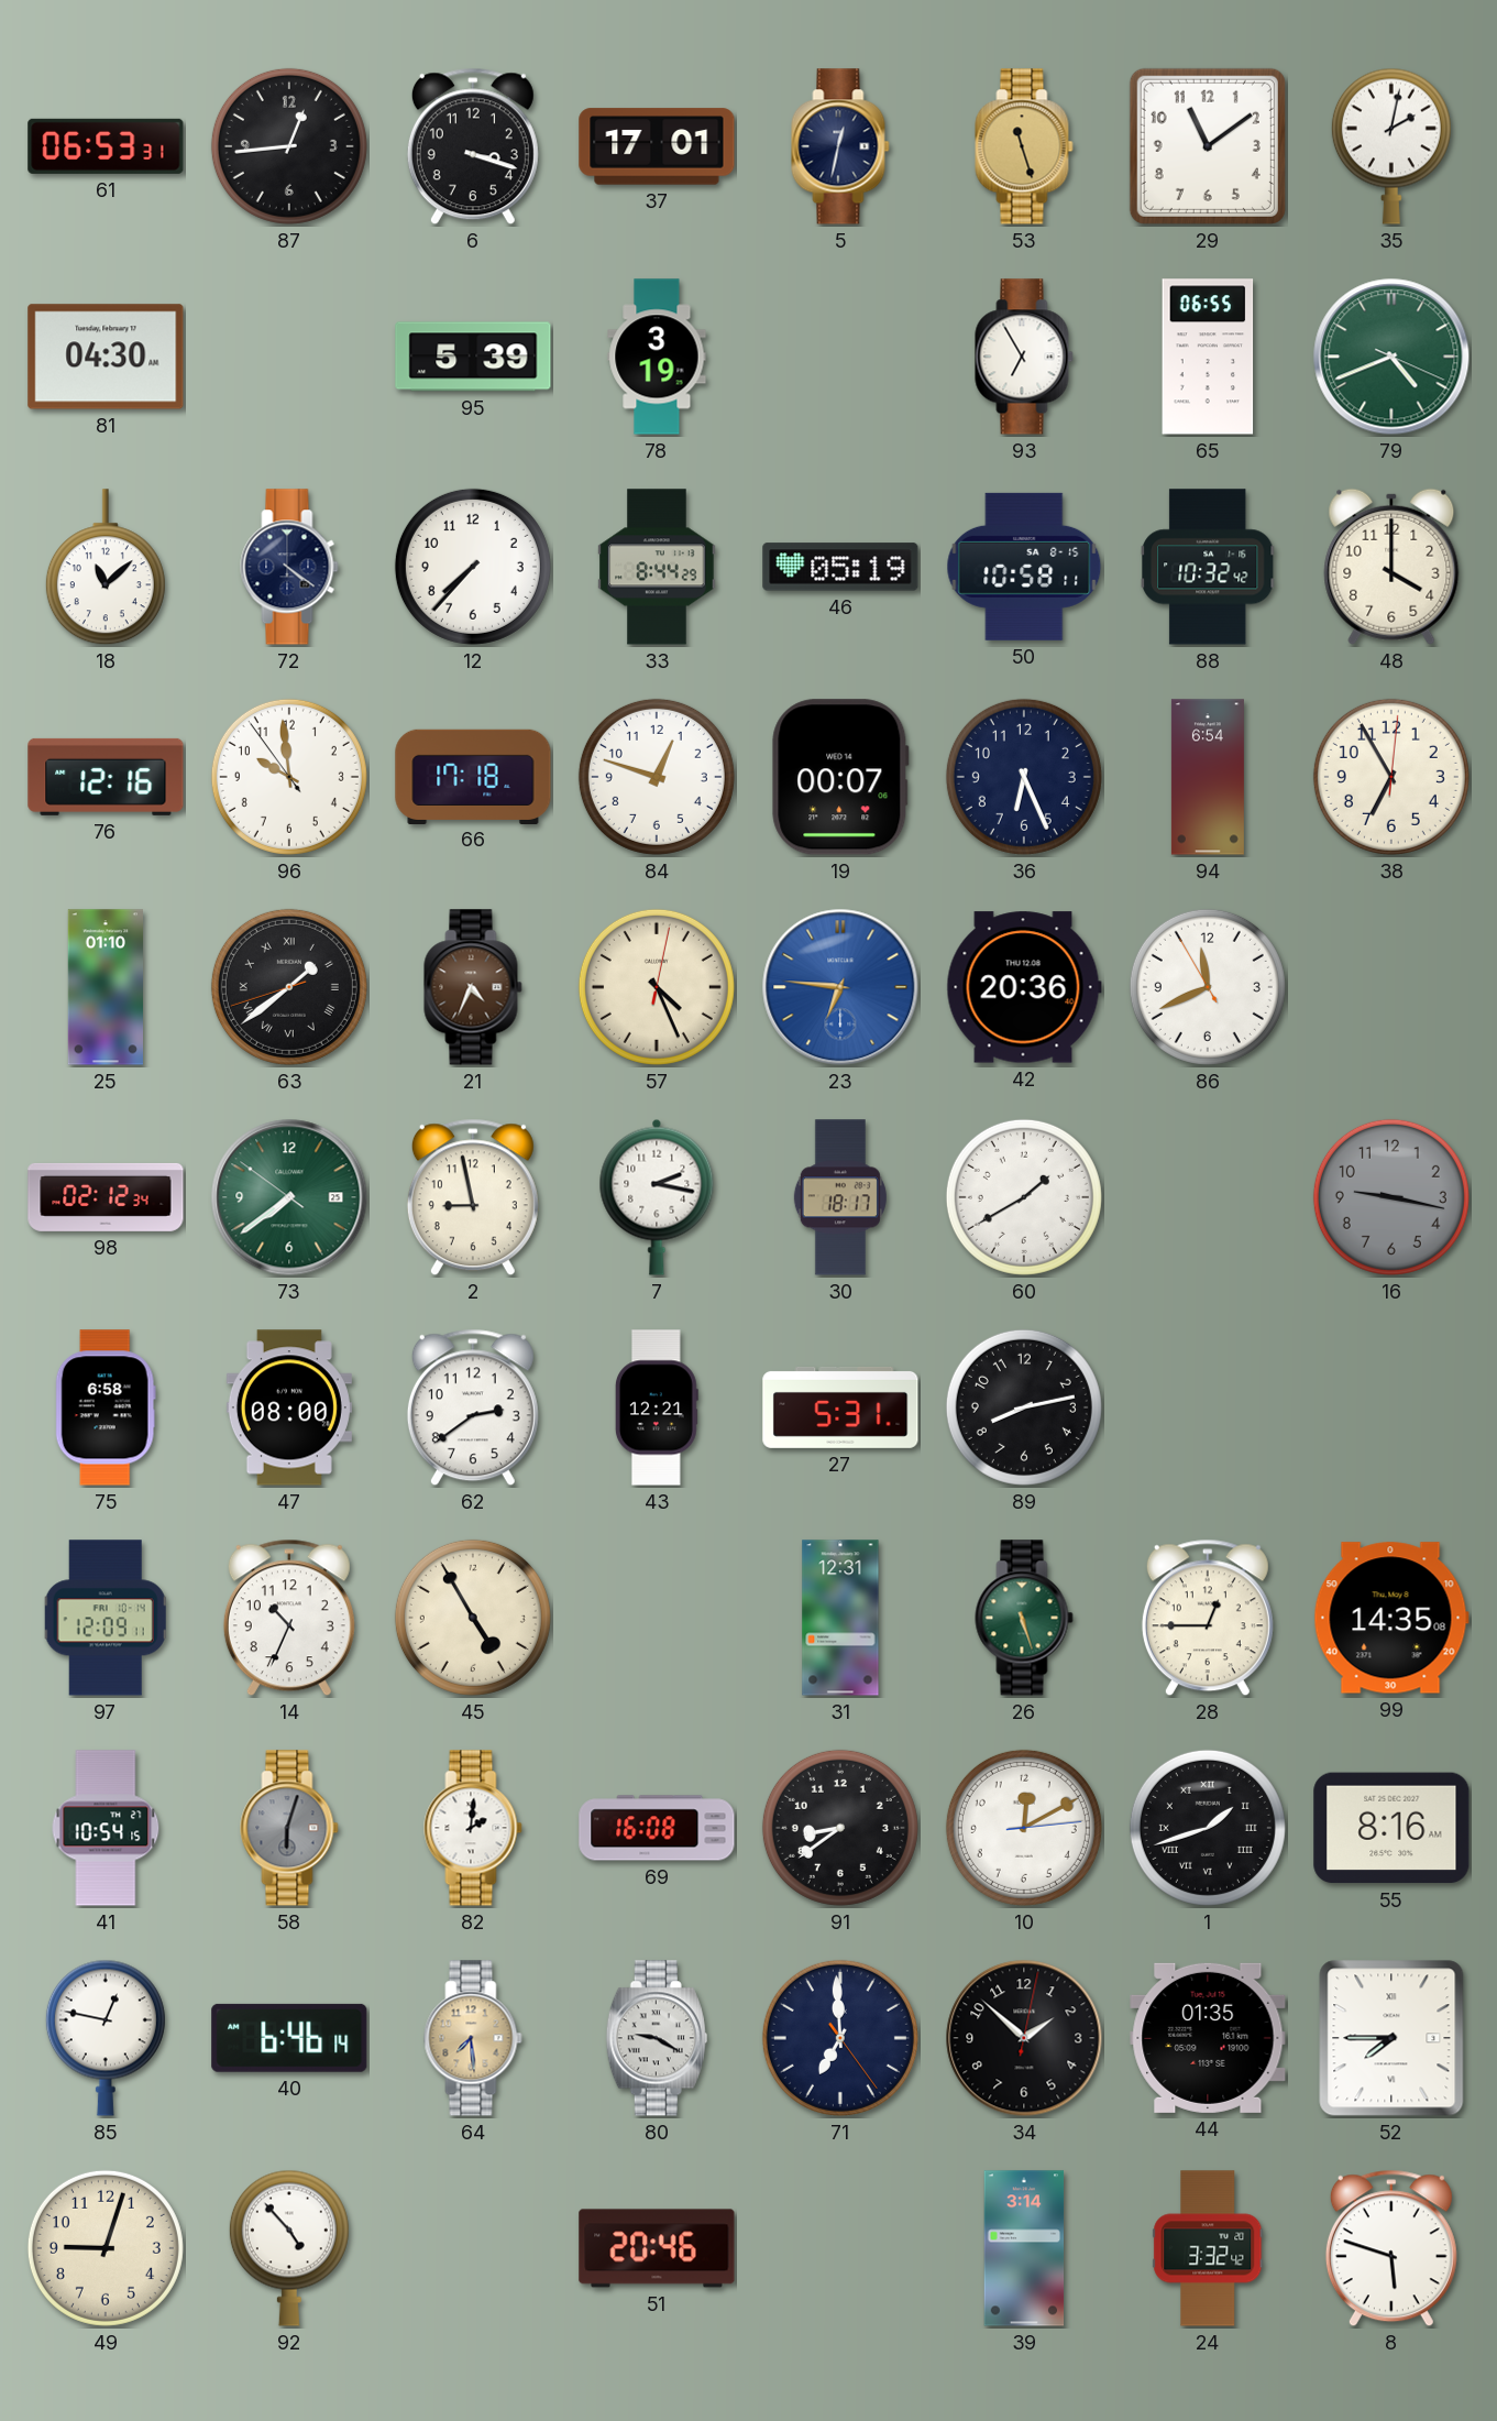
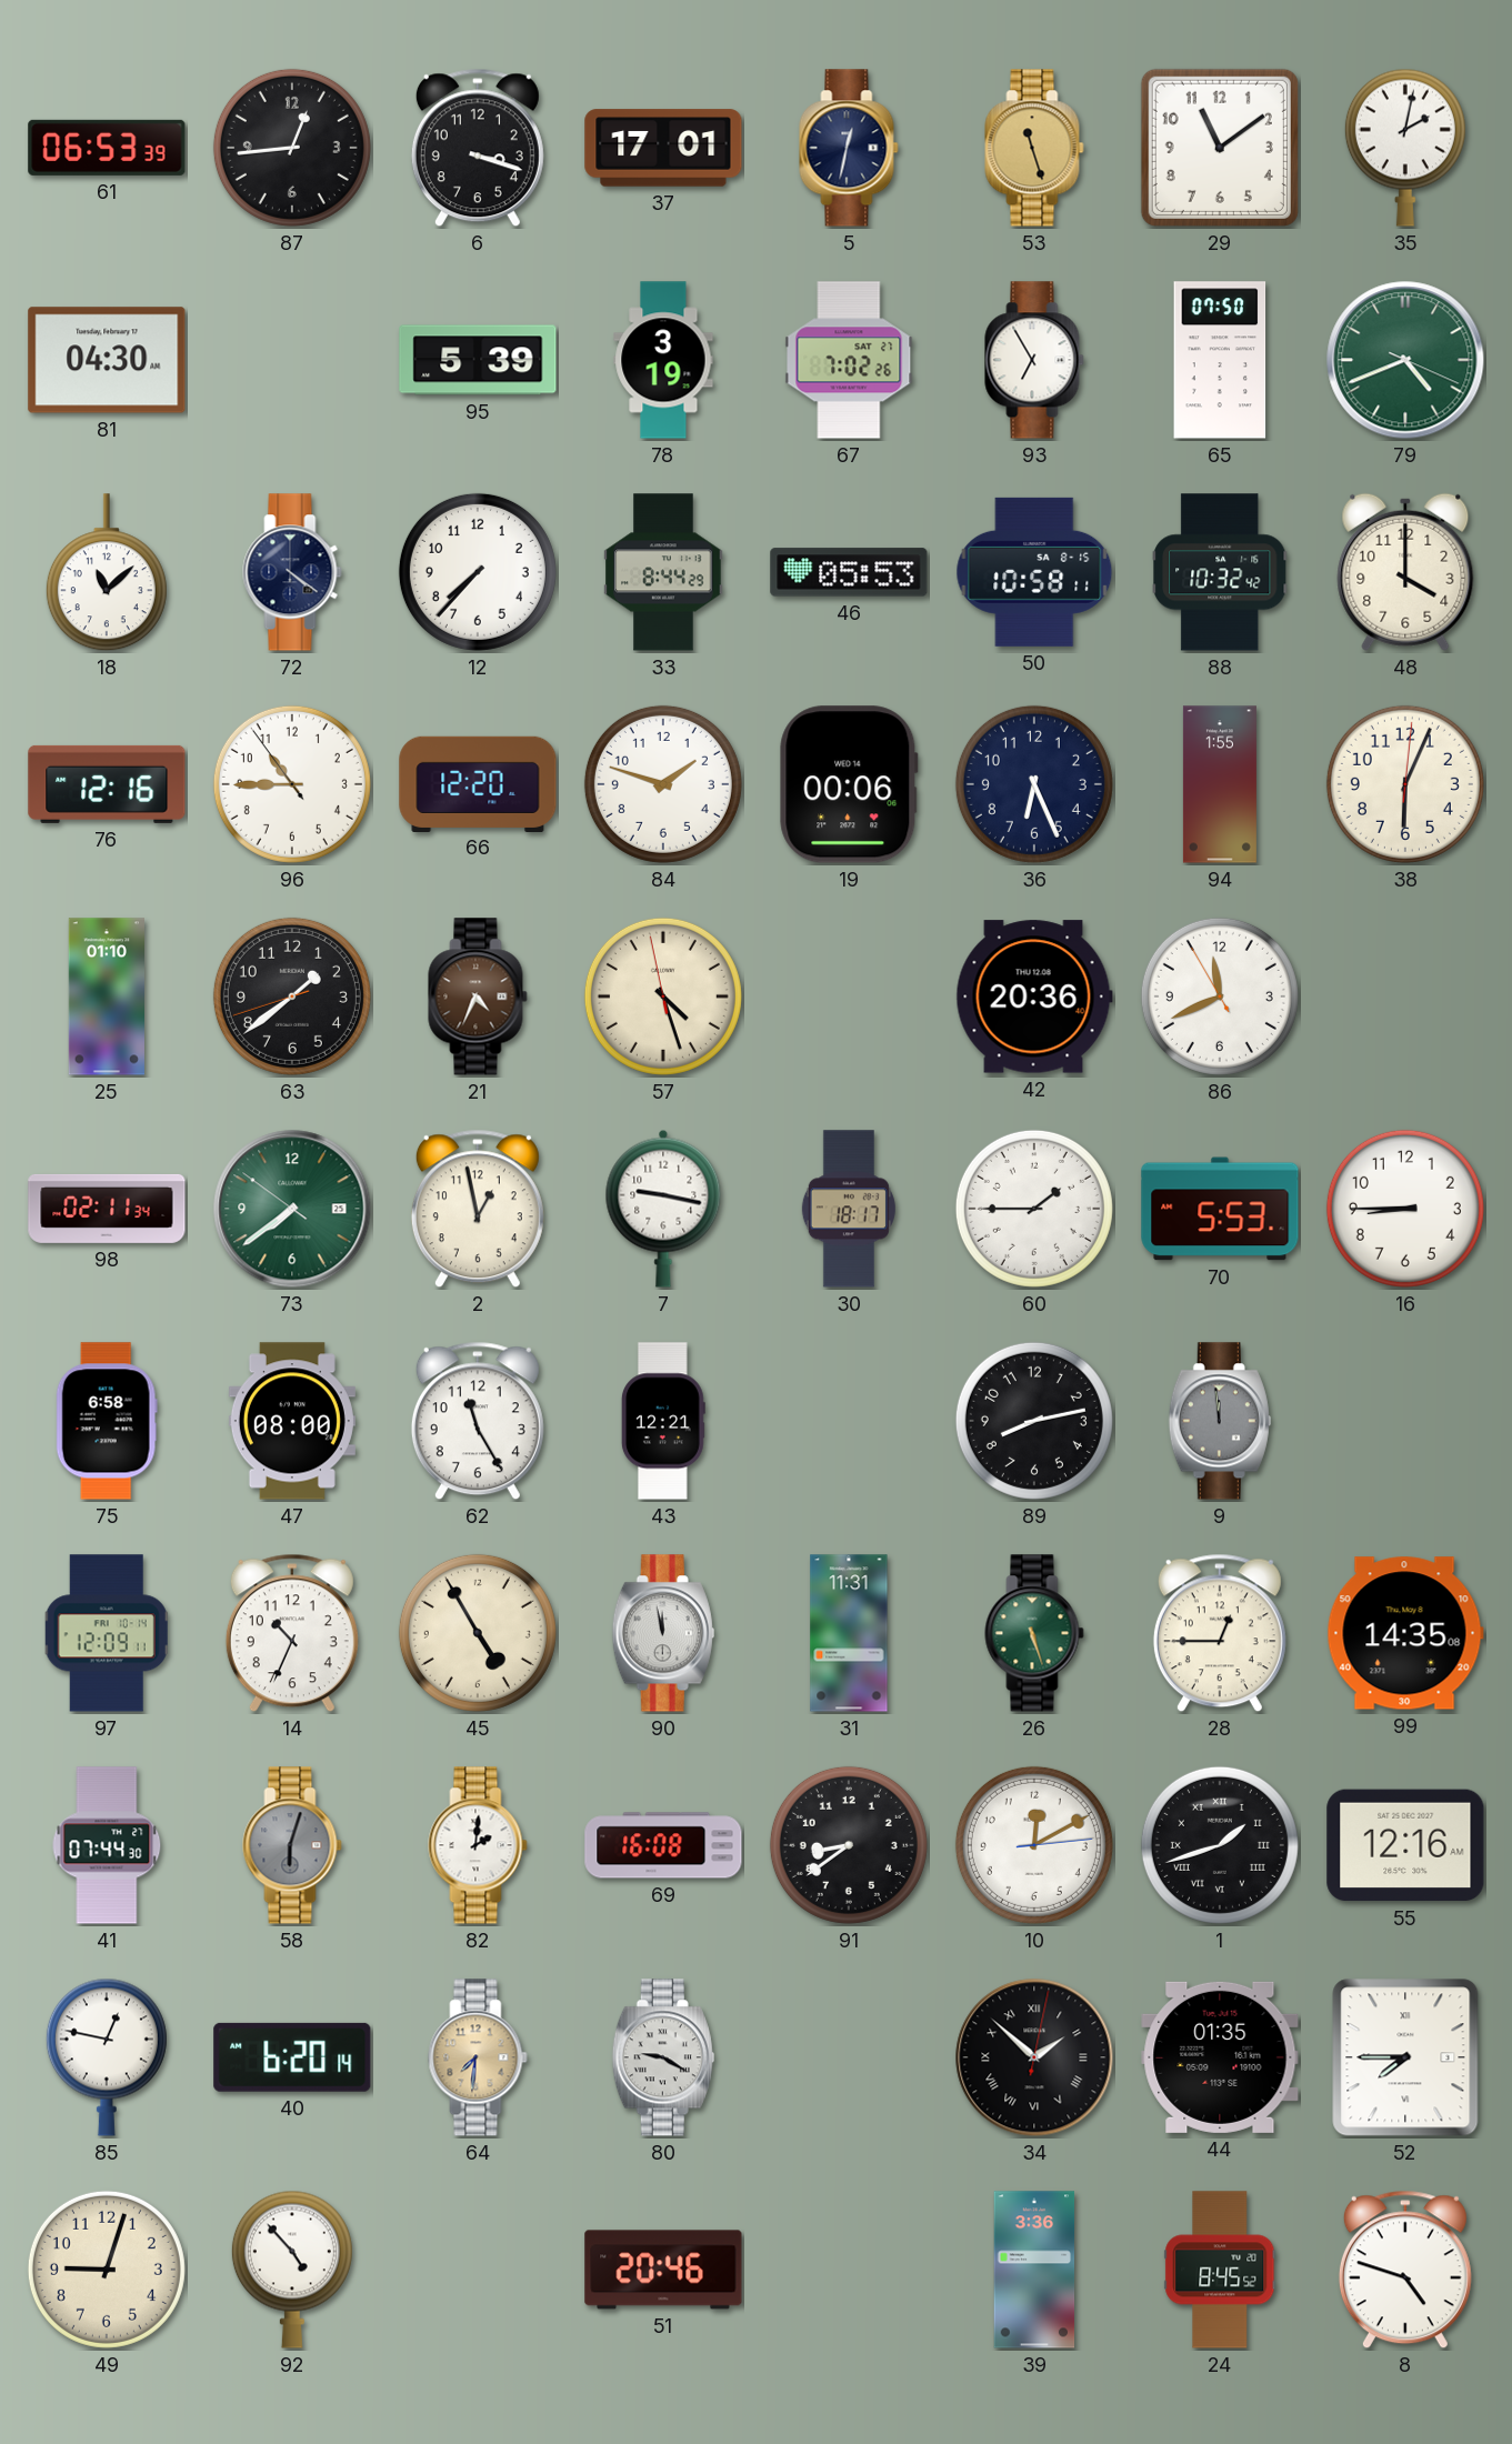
61: 06:53:31 -> 06:53:39
67: none -> 7:02
65: 06:55 -> 07:50
46: 05:19 -> 05:53
96: 9:58 -> 10:44
66: 17:18 -> 12:20
84: 12:48 -> 1:48
19: 00:07 -> 00:06
94: 6:54 -> 1:55
38: 6:55 -> 6:04
63 numerals: Roman -> Arabic
57: 4:26:02 -> 4:26:58
23: 6:46 -> none
98: 02:12 -> 02:11
2: 8:58 -> 12:58
7: 2:17 -> 9:17
60: 1:40 -> 1:45
70: none -> 5:53
16: 9:17 -> 8:45
16 dial: grey -> white
62: 2:39 -> 11:25
27: 5:31 -> none
9: none -> 11:59
90: none -> 11:58
31: 12:31 -> 11:31
41: 10:54 -> 07:44
55: 8:16 -> 12:16
40: 6:46 -> 6:20
64: 7:29 -> 7:31
71: 6:59 -> none
34 numerals: Arabic -> Roman
39: 3:14 -> 3:36
24: 3:32 -> 8:45
8: 5:48 -> 4:48
